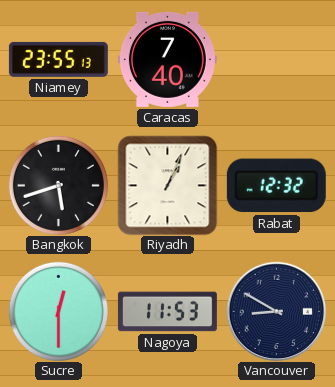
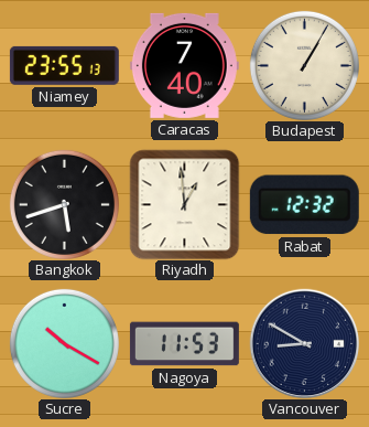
Budapest: none -> 1:05
Riyadh: 1:04 -> 12:59
Sucre: 12:30 -> 10:20
